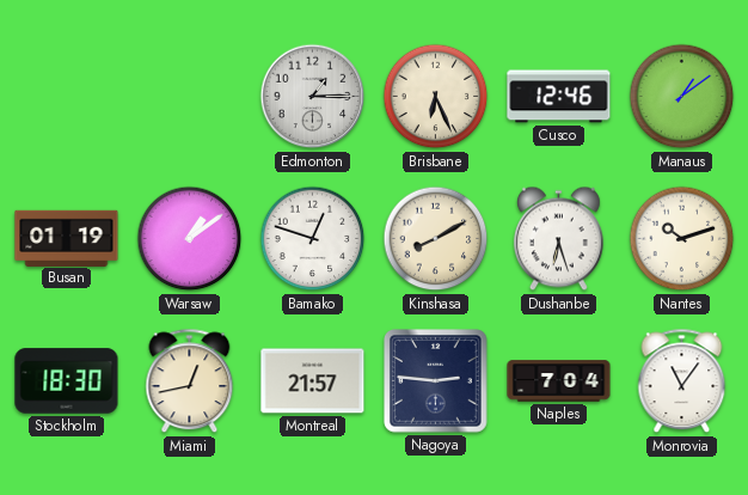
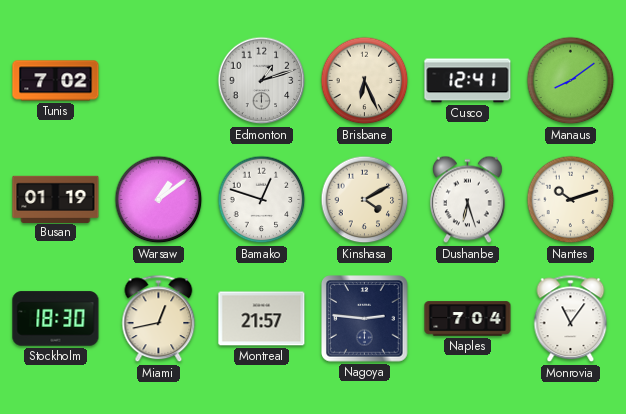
Tunis: none -> 7:02
Edmonton: 1:15 -> 1:12
Cusco: 12:46 -> 12:41
Manaus: 1:09 -> 8:09
Kinshasa: 8:10 -> 4:10
